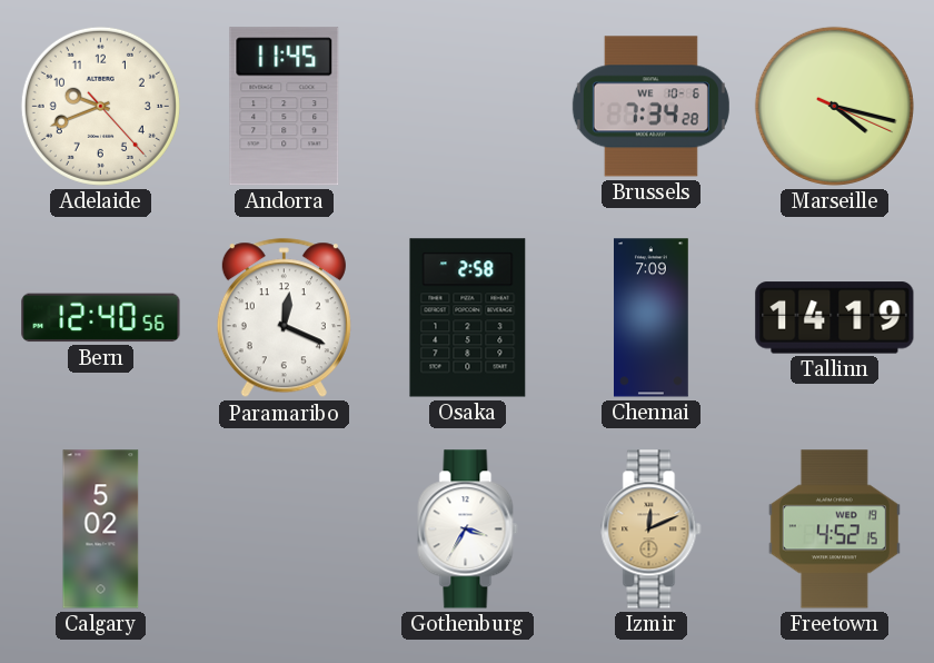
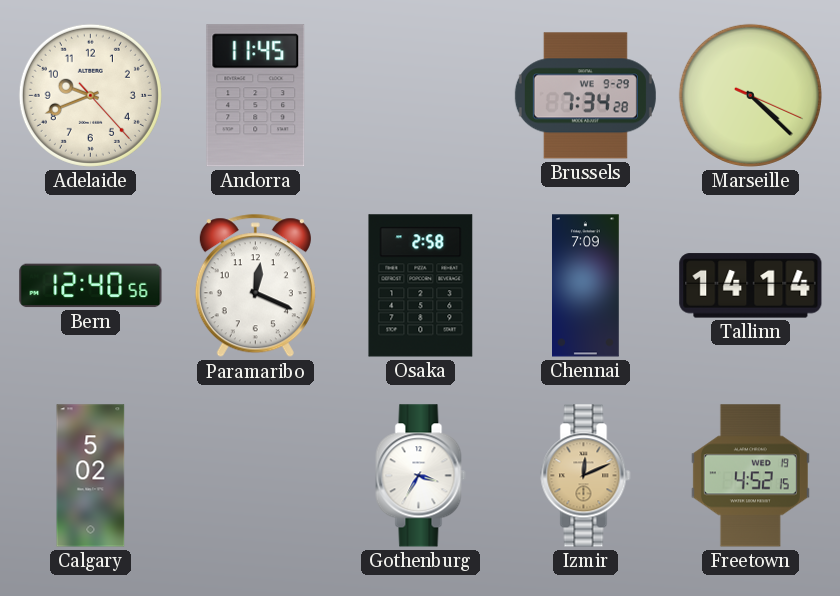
Brussels date: WE 10-6 -> WE 9-29
Marseille: 4:17 -> 4:22
Tallinn: 14:19 -> 14:14
